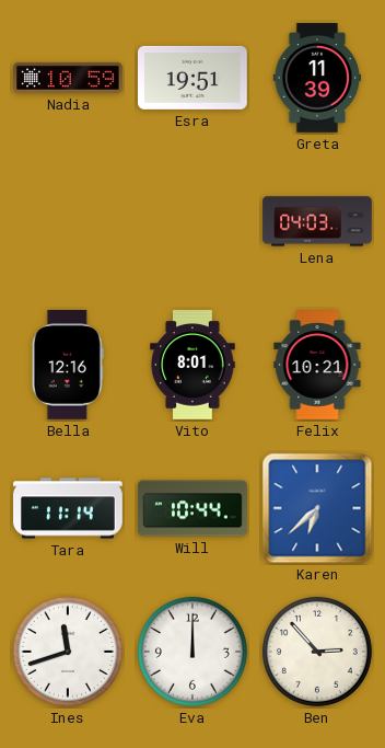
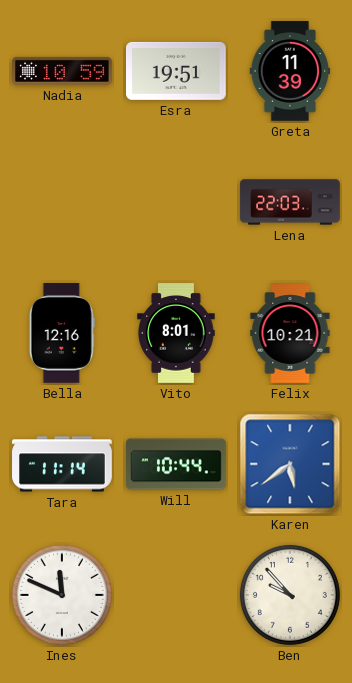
Lena: 04:03 -> 22:03
Karen: 6:38 -> 5:39
Ines: 11:42 -> 11:49
Eva: 12:00 -> none
Ben: 2:53 -> 9:53
